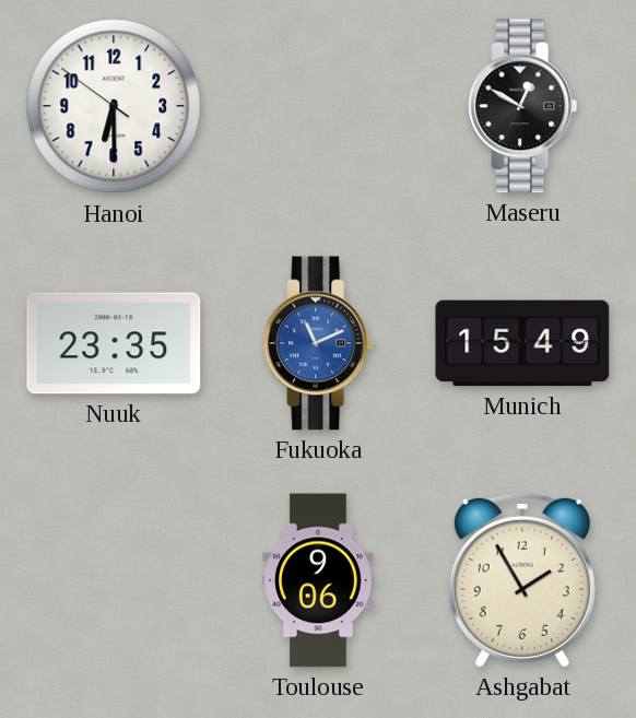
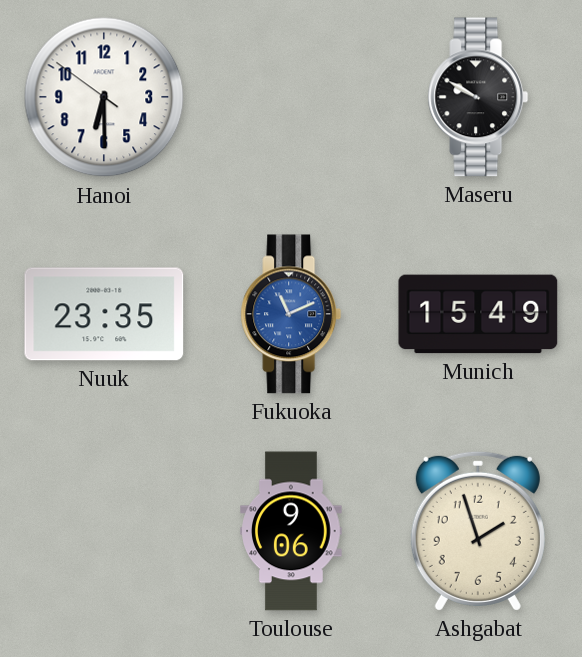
Maseru: 12:50 -> 9:50
Ashgabat: 1:55 -> 1:57
